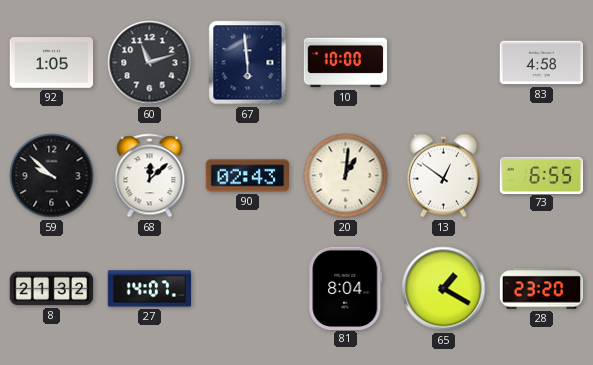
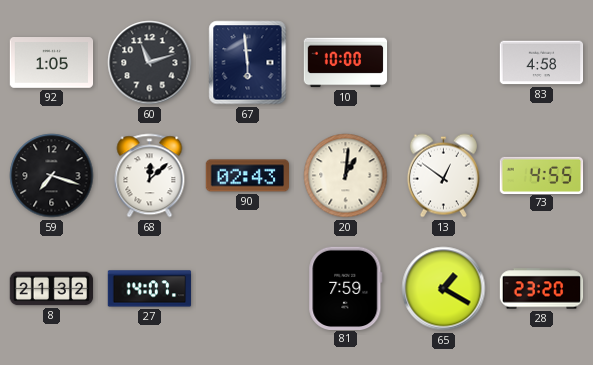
59: 9:52 -> 7:18
73: 6:55 -> 4:55
81: 8:04 -> 7:59
